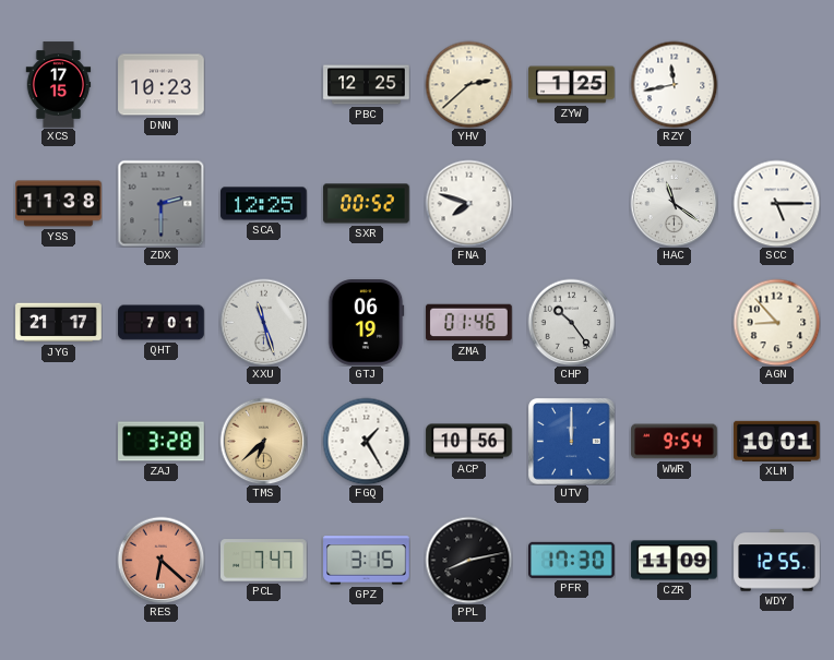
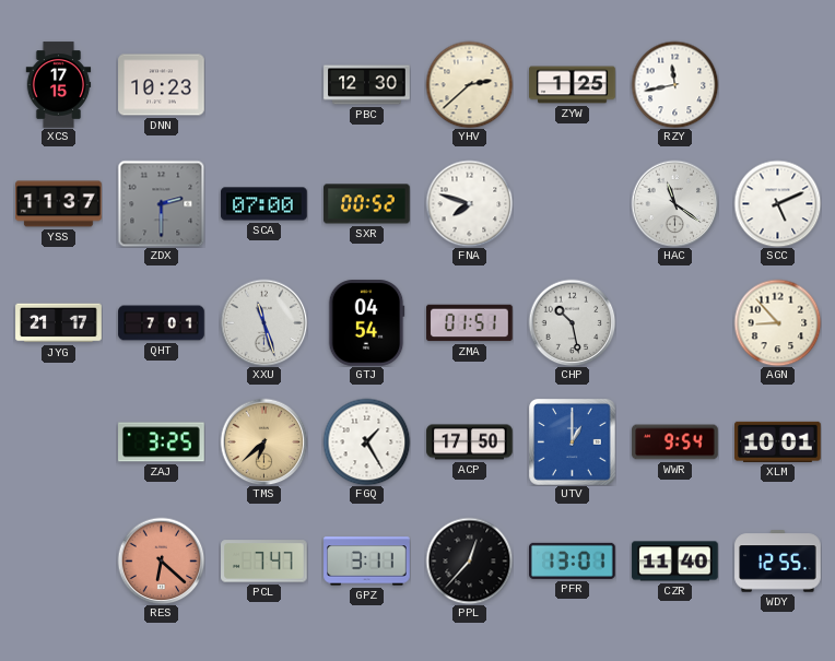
PBC: 12:25 -> 12:30
YSS: 11:38 -> 11:37
SCA: 12:25 -> 07:00
SCC: 5:15 -> 5:11
GTJ: 06:19 -> 04:54
ZMA: 01:46 -> 01:51
CHP: 10:24 -> 10:28
ZAJ: 3:28 -> 3:25
ACP: 10:56 -> 17:50
UTV: 12:00 -> 1:00
GPZ: 3:15 -> 3:11
PPL: 8:13 -> 12:37
PFR: 17:30 -> 13:01
CZR: 11:09 -> 11:40
